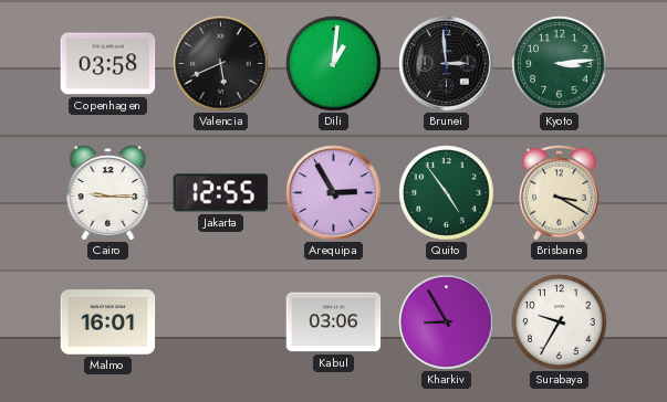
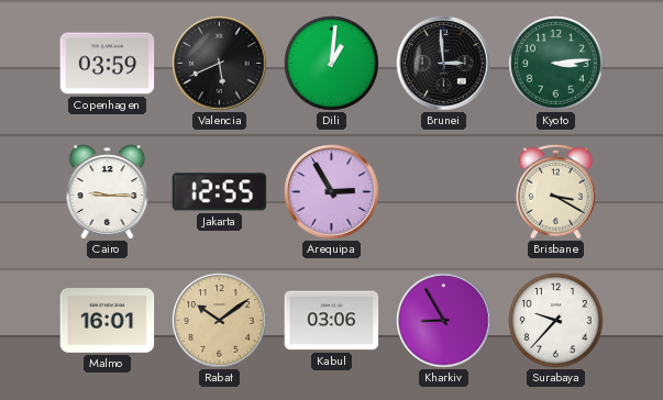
Copenhagen: 03:58 -> 03:59
Quito: 4:54 -> none
Rabat: none -> 10:09
Surabaya: 9:35 -> 9:37
